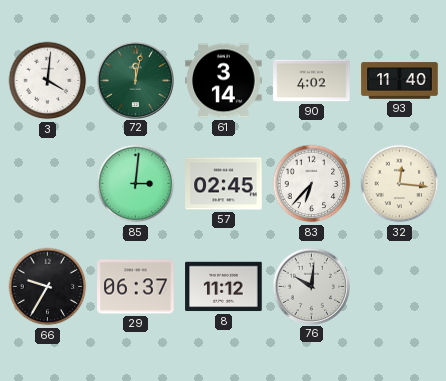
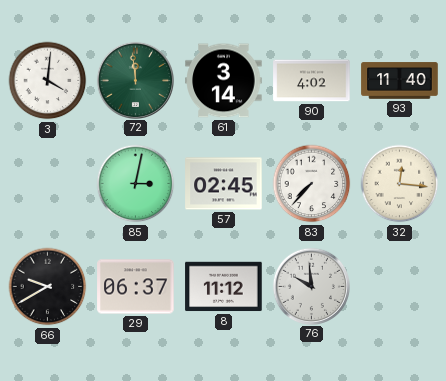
72: 12:02 -> 11:59
85: 3:01 -> 3:02
83: 6:37 -> 7:37
66: 9:35 -> 9:40
76: 10:01 -> 9:59
